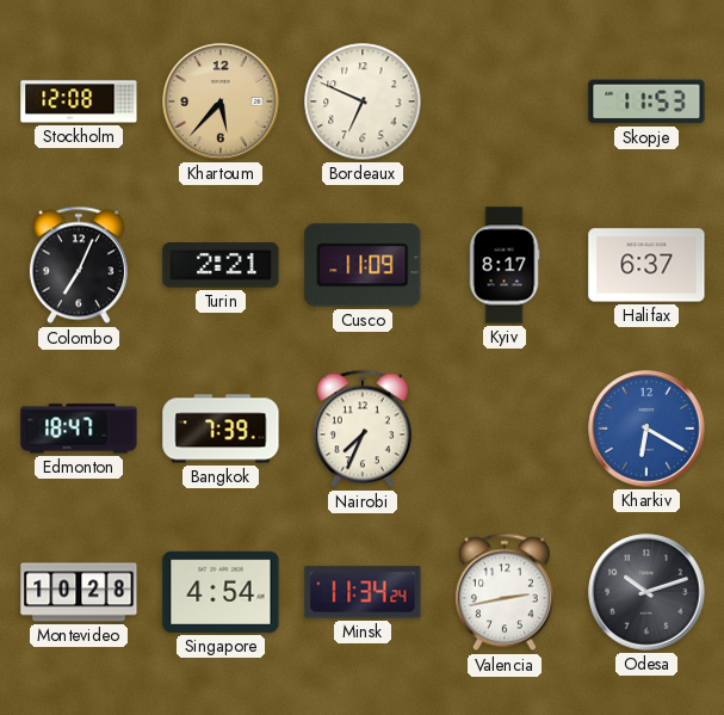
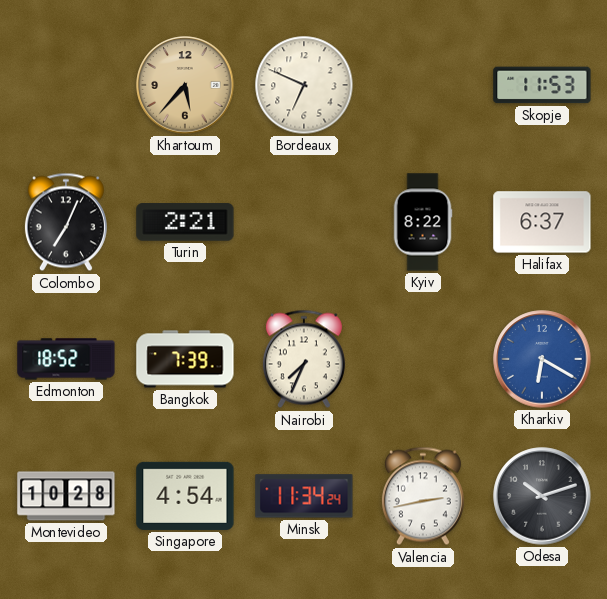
Stockholm: 12:08 -> none
Cusco: 11:09 -> none
Kyiv: 8:17 -> 8:22
Edmonton: 18:47 -> 18:52
